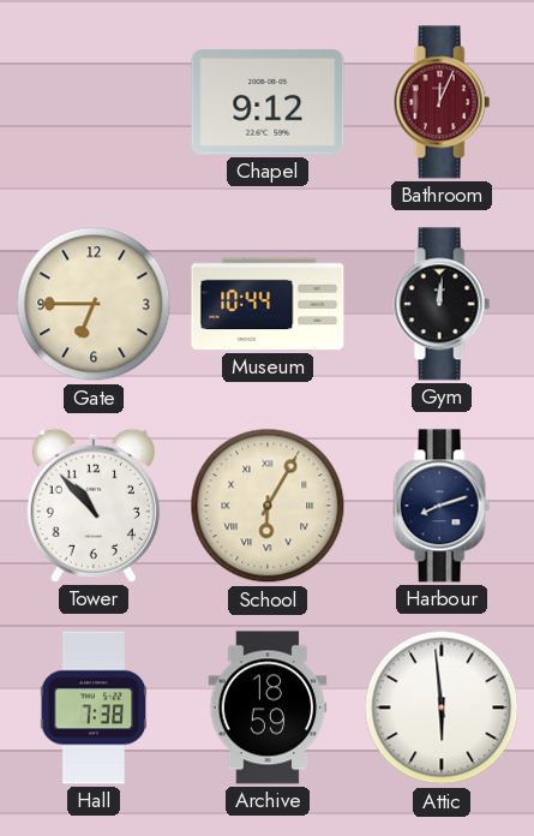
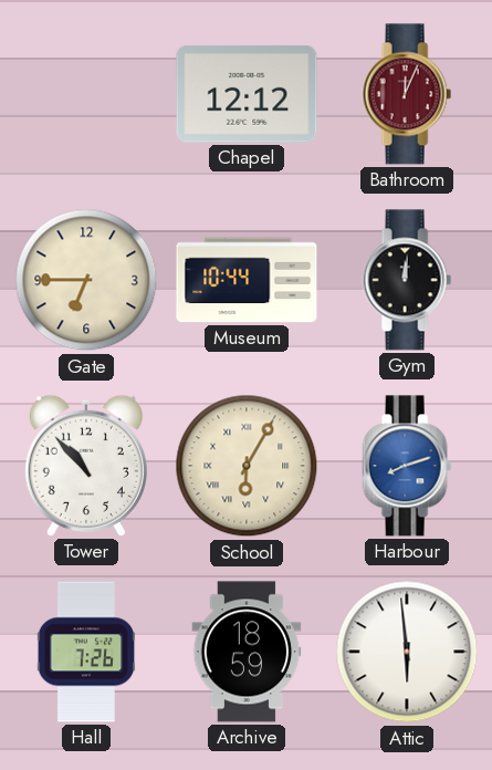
Chapel: 9:12 -> 12:12
Harbour dial: navy -> blue
Hall: 7:38 -> 7:26
